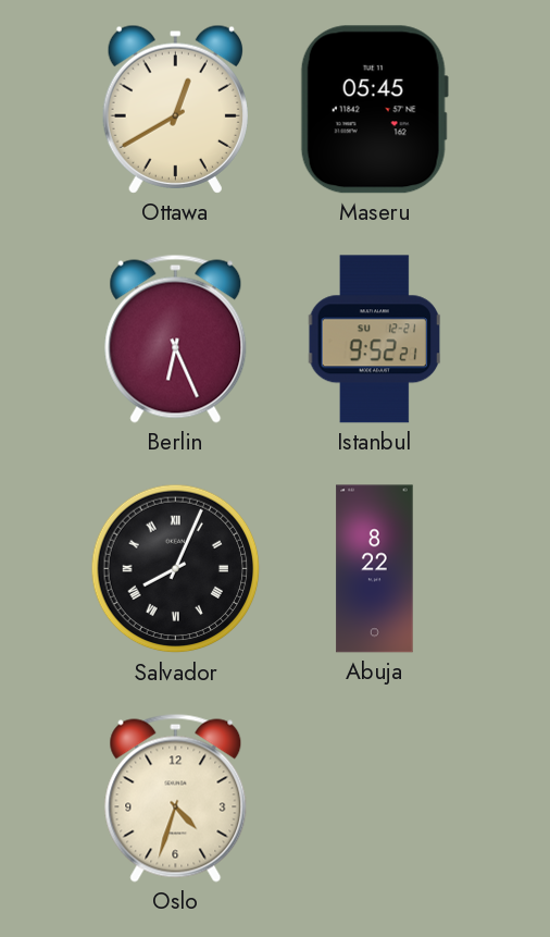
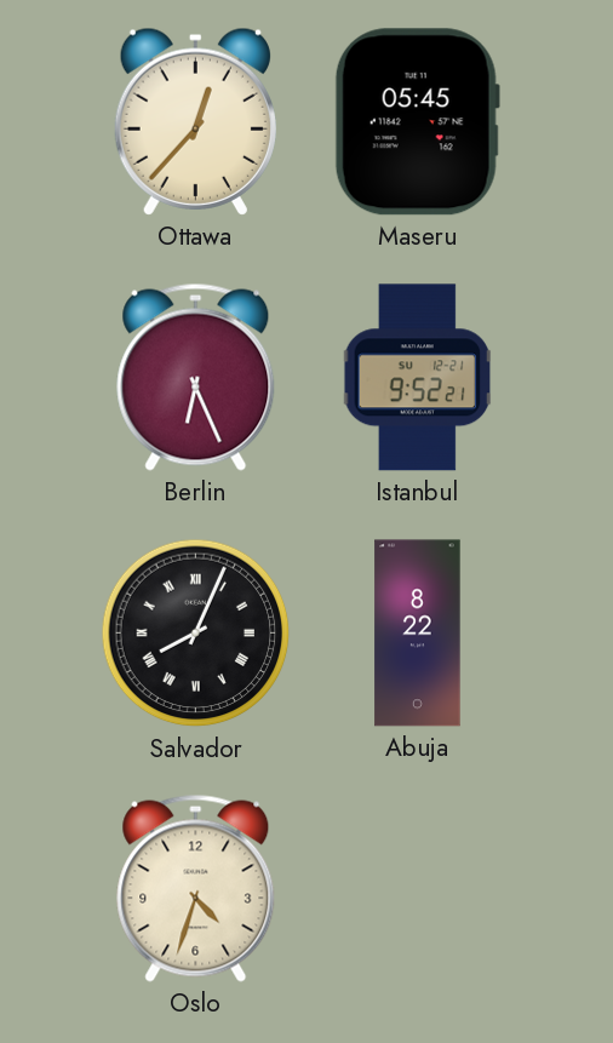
Ottawa: 12:40 -> 12:37
